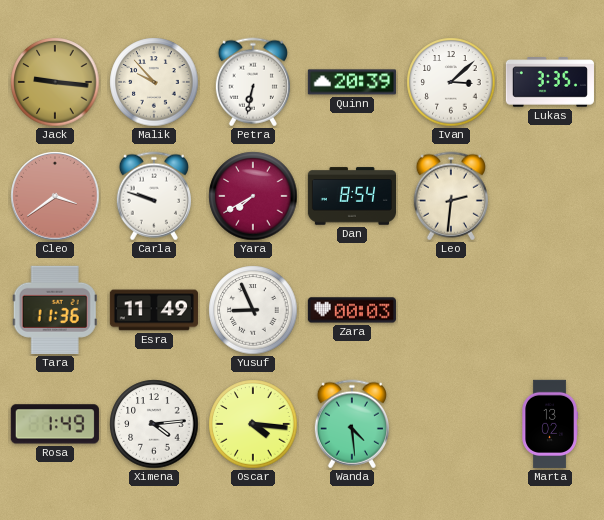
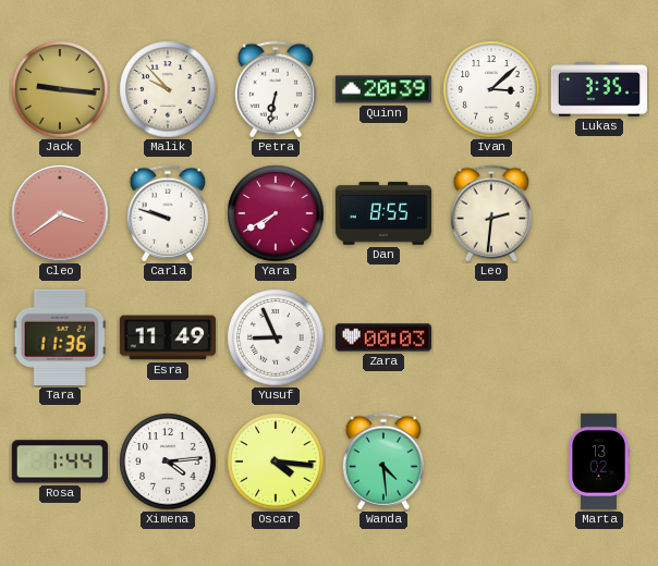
Dan: 8:54 -> 8:55
Rosa: 1:49 -> 1:44
